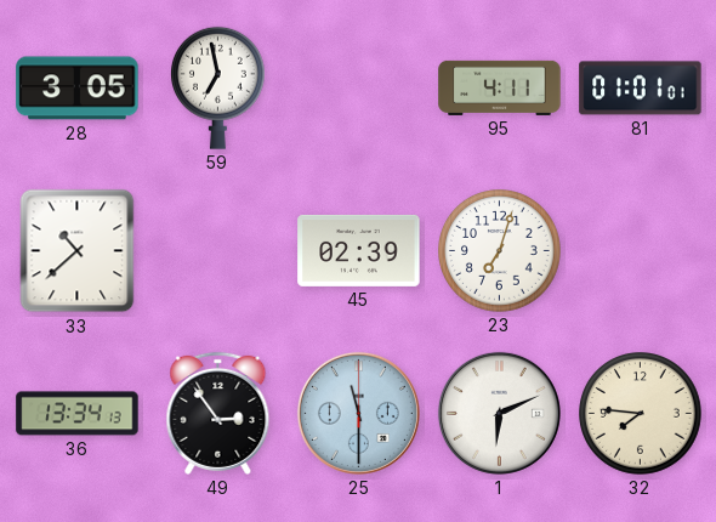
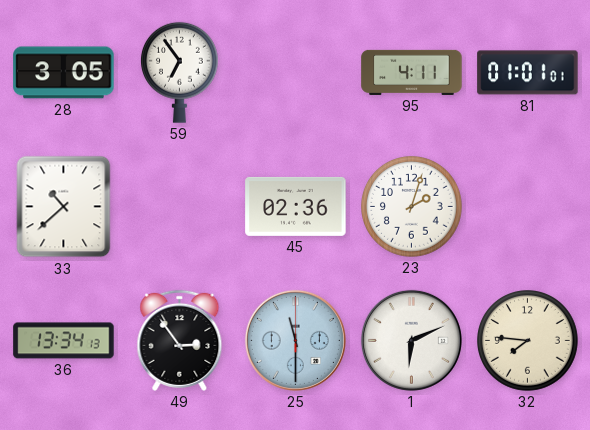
59: 6:58 -> 6:54
45: 02:39 -> 02:36
23: 7:03 -> 2:03
